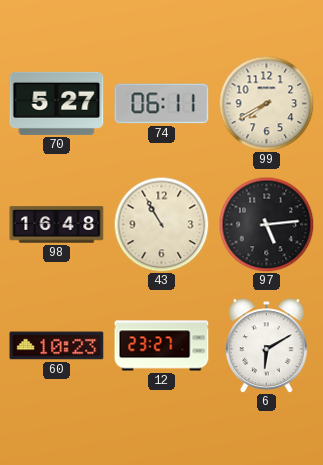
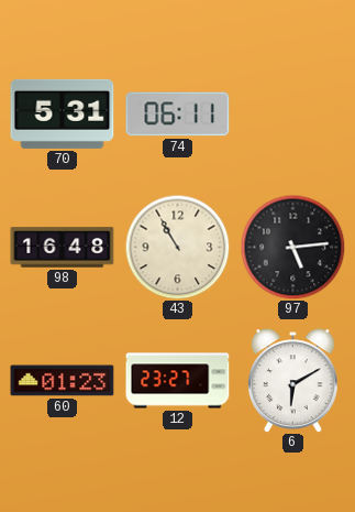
70: 5:27 -> 5:31
99: 7:40 -> none
60: 10:23 -> 01:23
